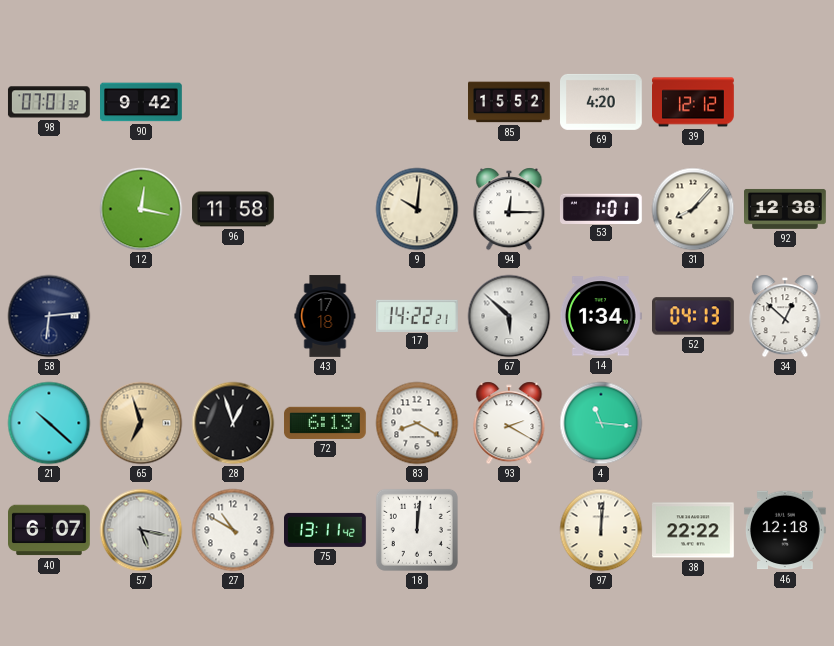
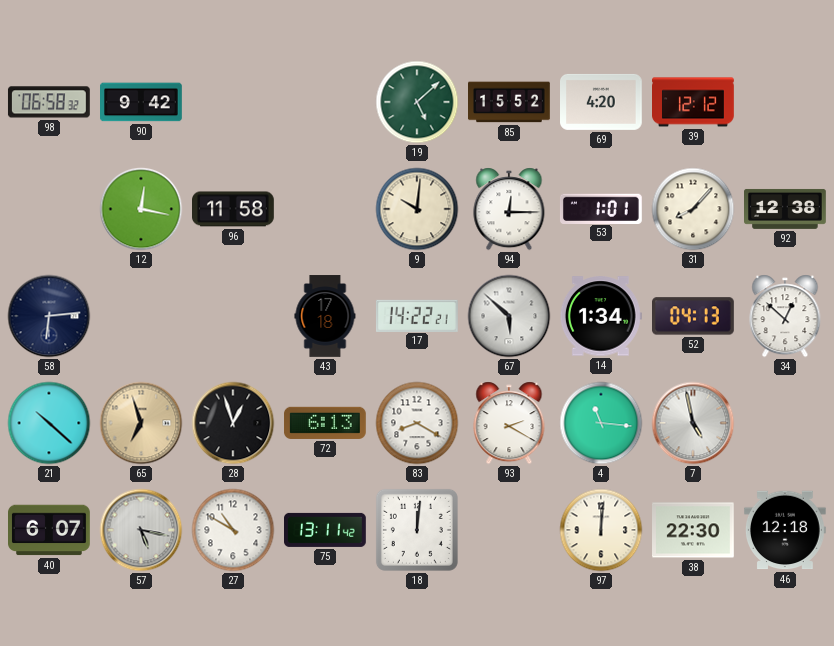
98: 07:01 -> 06:58
19: none -> 5:08
7: none -> 4:58
38: 22:22 -> 22:30
